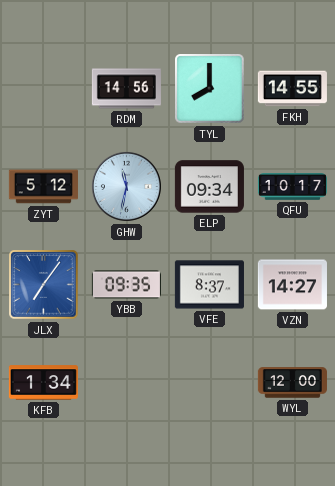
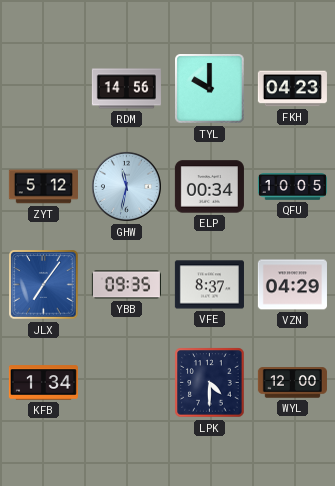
TYL: 8:00 -> 10:00
FKH: 14:55 -> 04:23
ELP: 09:34 -> 00:34
QFU: 10:17 -> 10:05
VZN: 14:27 -> 04:29
LPK: none -> 4:30
